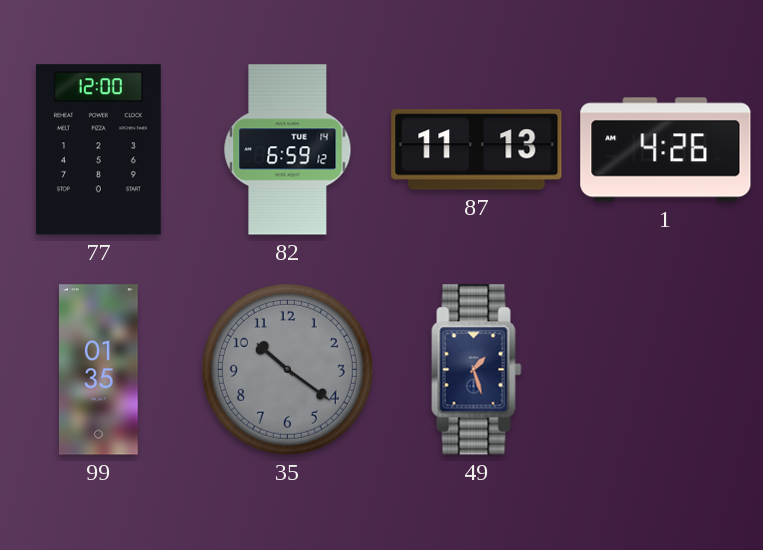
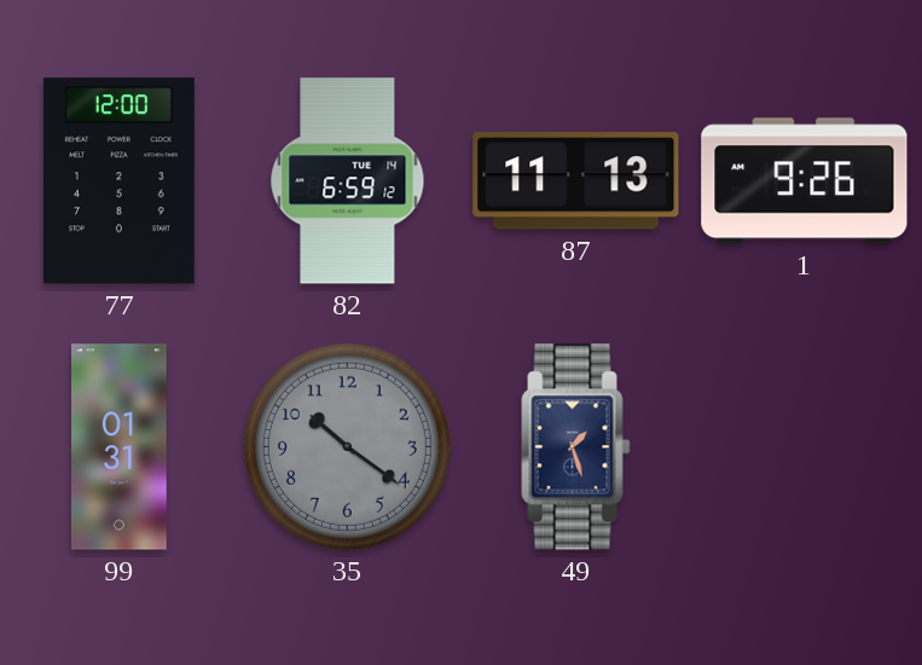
1: 4:26 -> 9:26
99: 01:35 -> 01:31
